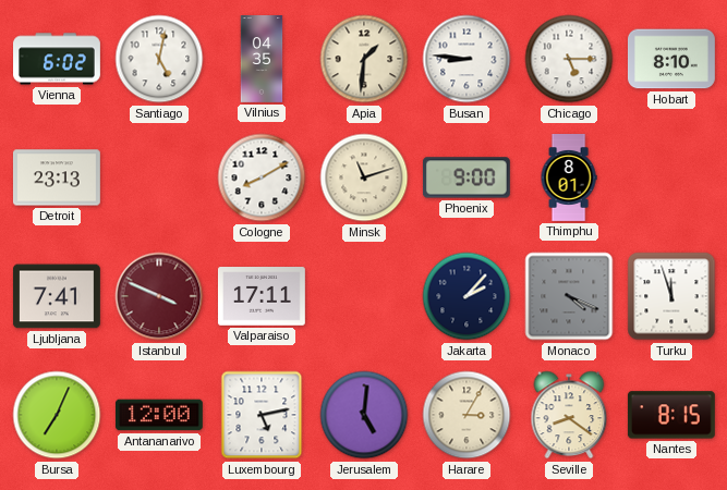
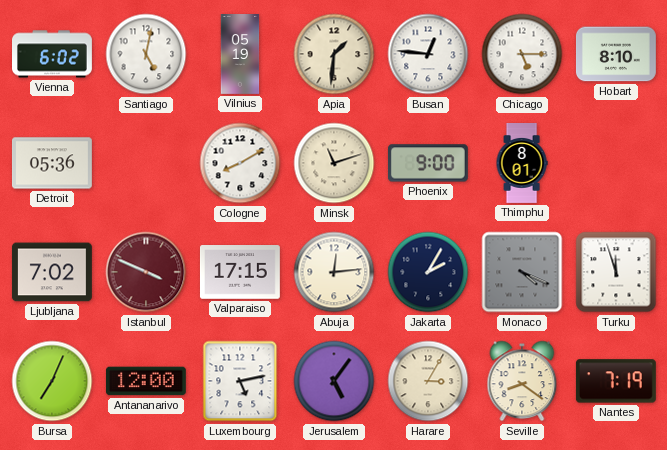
Vilnius: 04:35 -> 05:19
Busan: 8:46 -> 12:46
Detroit: 23:13 -> 05:36
Ljubljana: 7:41 -> 7:02
Valparaiso: 17:11 -> 17:15
Abuja: none -> 12:14
Jakarta: 2:07 -> 2:05
Jerusalem: 5:01 -> 5:06
Nantes: 8:15 -> 7:19
